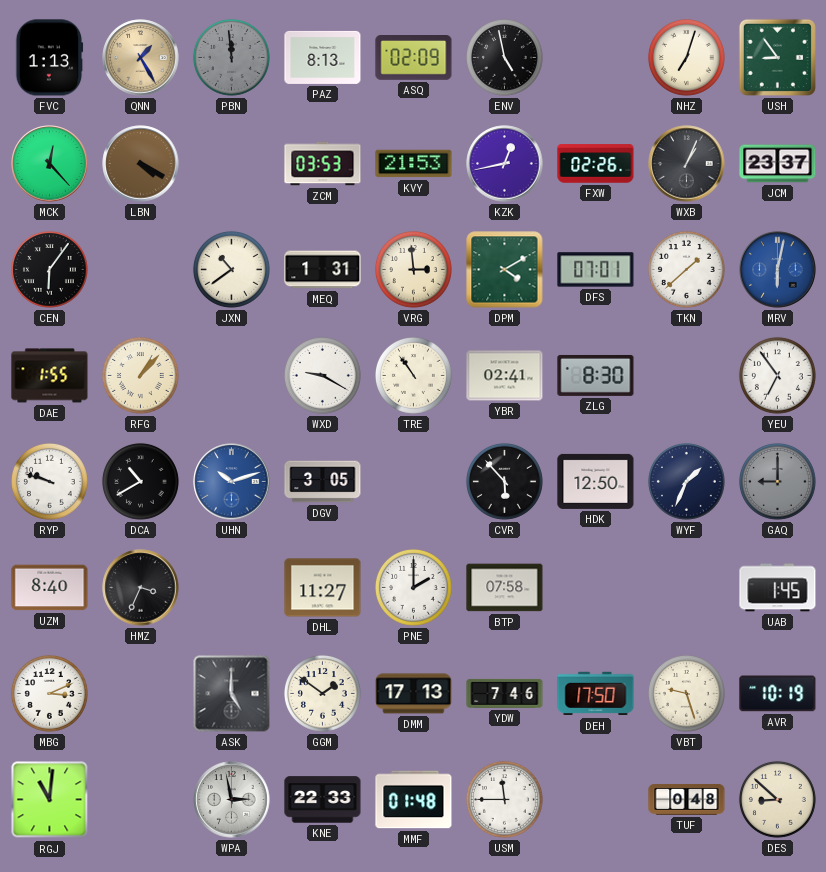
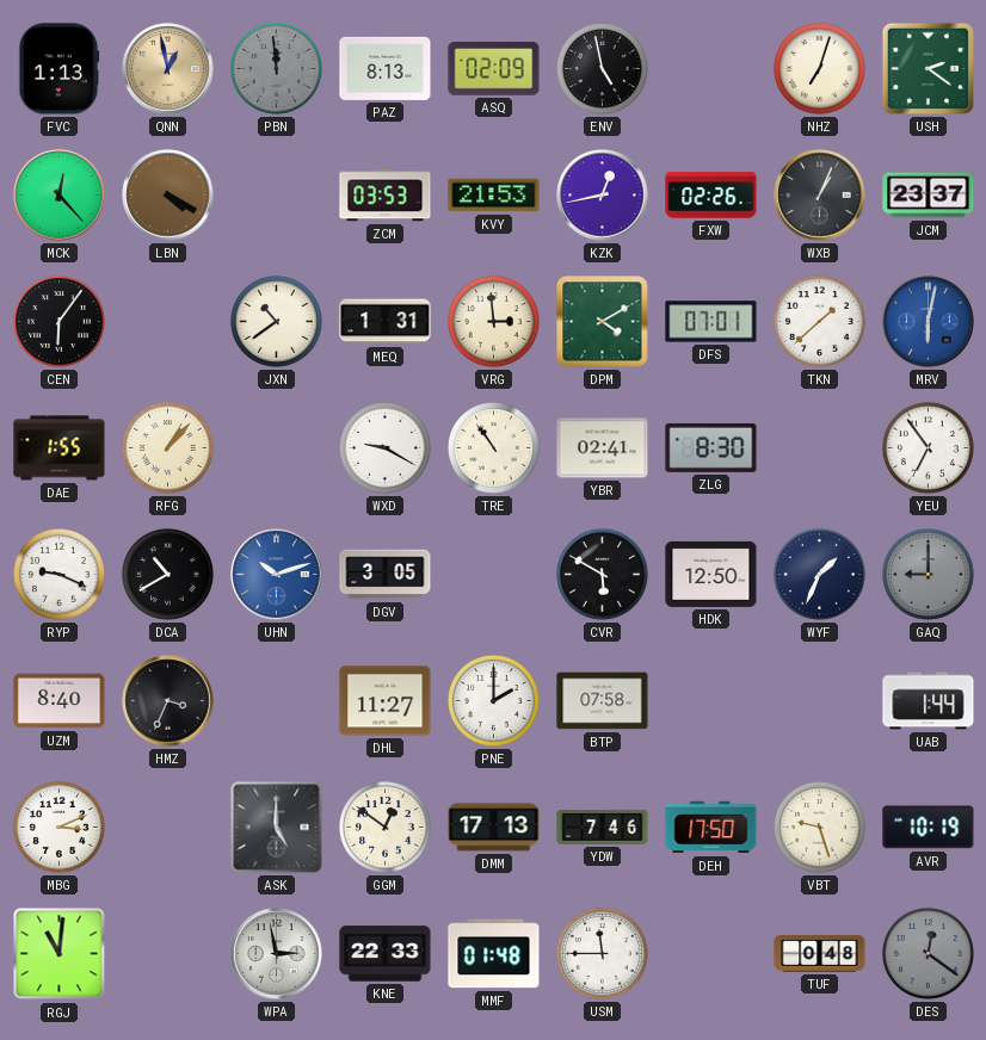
QNN: 1:25 -> 12:58
USH: 8:54 -> 2:21
RYP: 9:48 -> 9:19
CVR: 5:53 -> 5:50
UAB: 1:45 -> 1:44
GGM: 1:51 -> 12:51
DES: 8:52 -> 12:21
DES dial: cream -> grey
